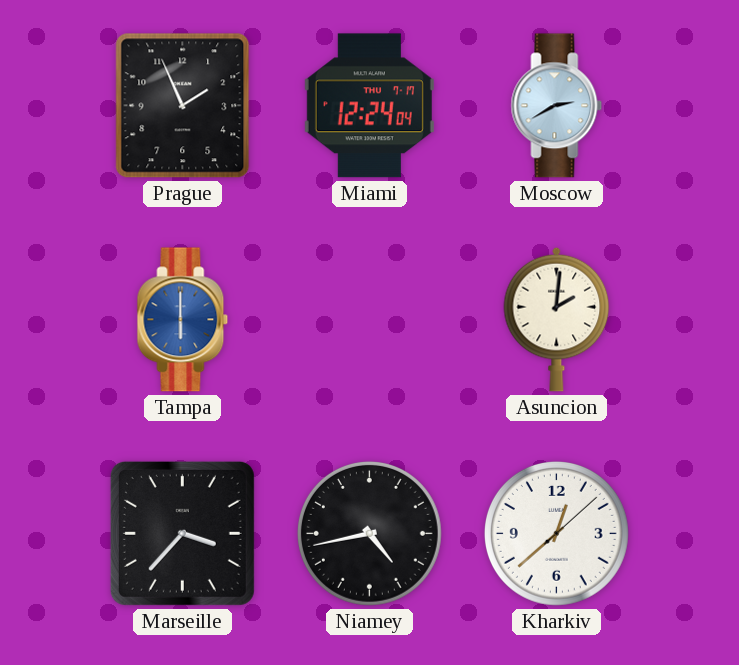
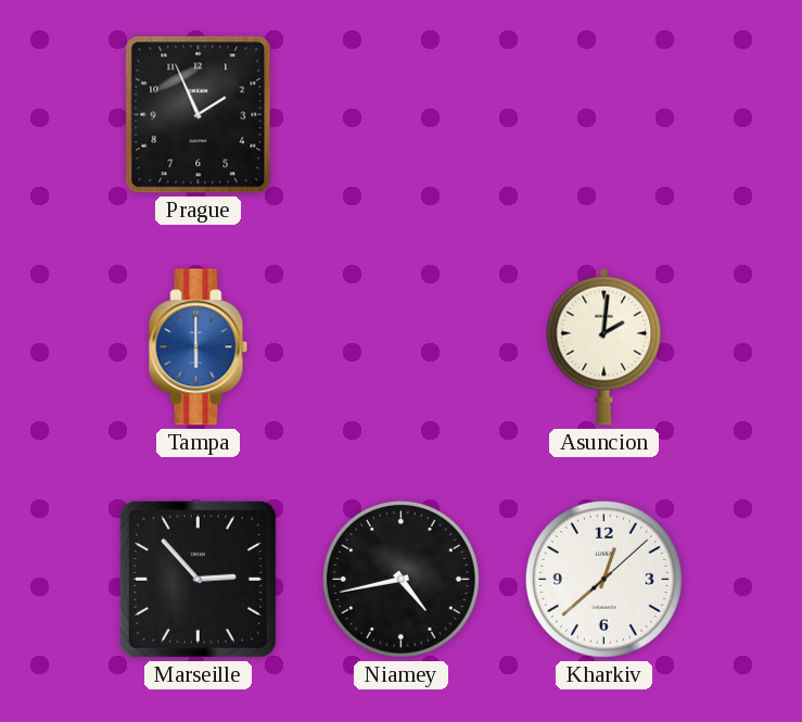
Miami: 12:24 -> none
Moscow: 2:40 -> none
Marseille: 3:37 -> 2:53
